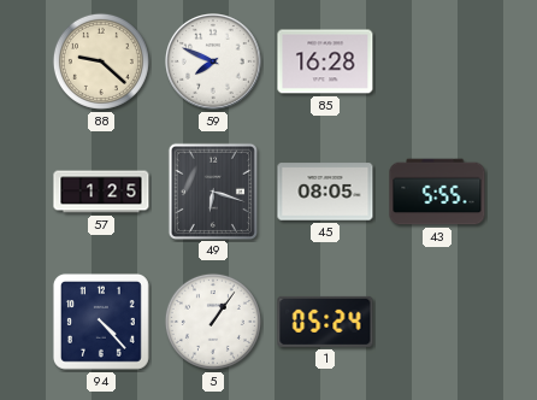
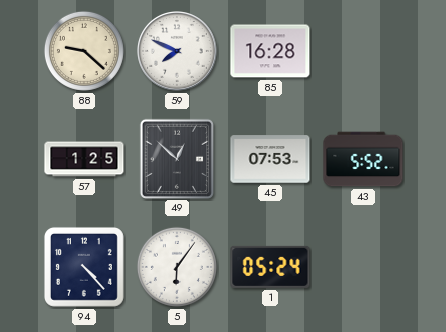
49: 6:18 -> 12:52
45: 08:05 -> 07:53
43: 5:55 -> 5:52
5: 1:06 -> 6:06
